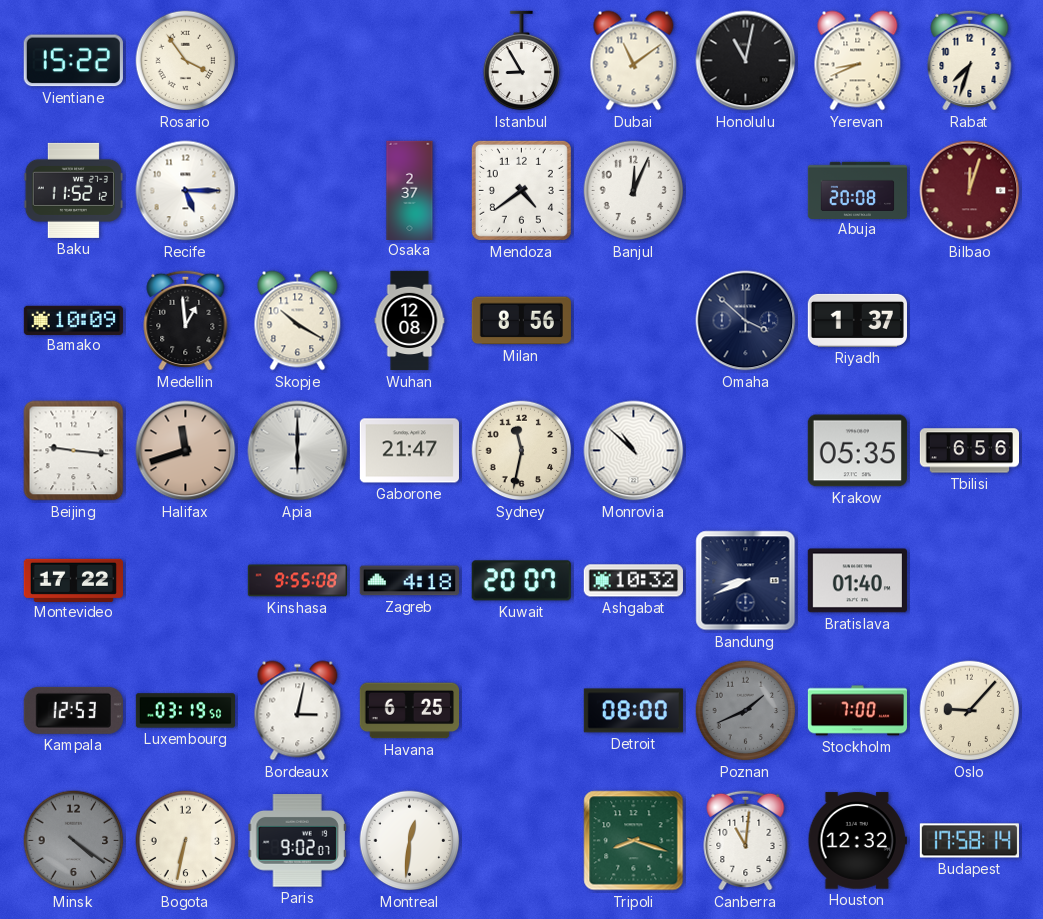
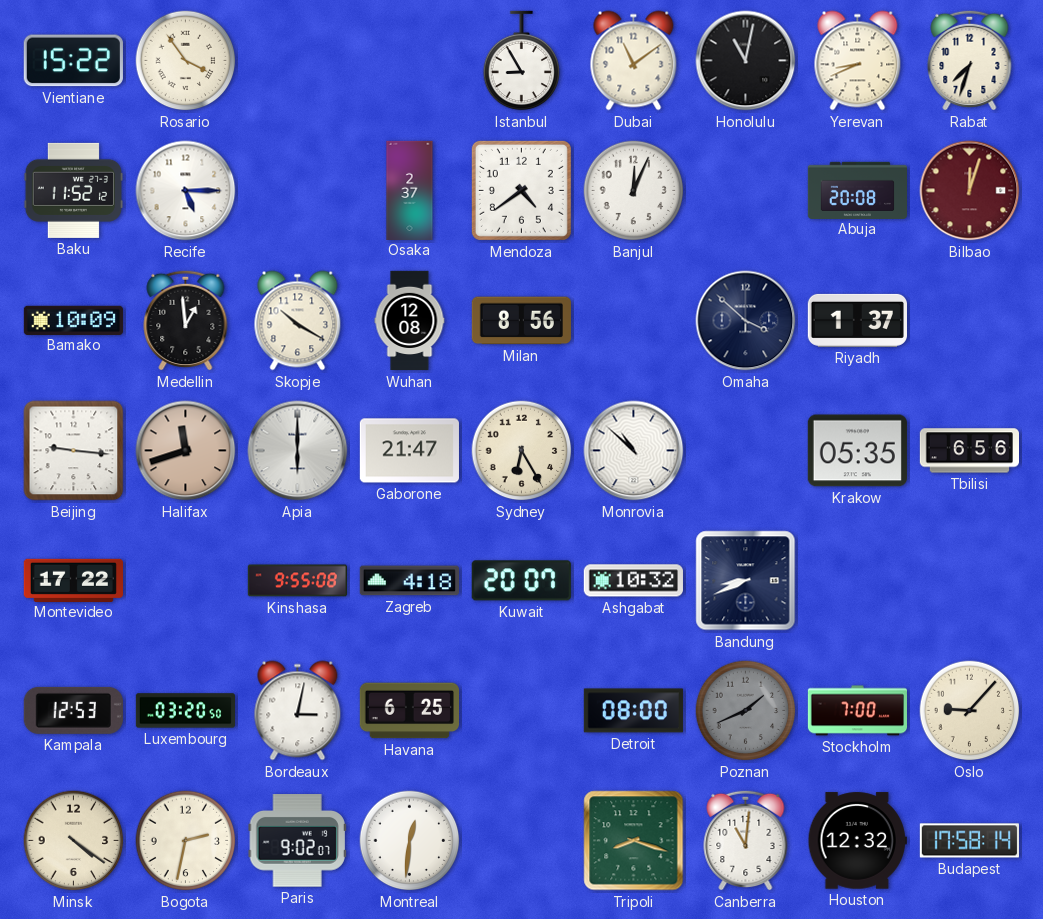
Sydney: 11:32 -> 6:25
Bratislava: 01:40 -> none
Luxembourg: 03:19 -> 03:20
Minsk dial: grey -> cream
Bogota: 6:32 -> 2:32
